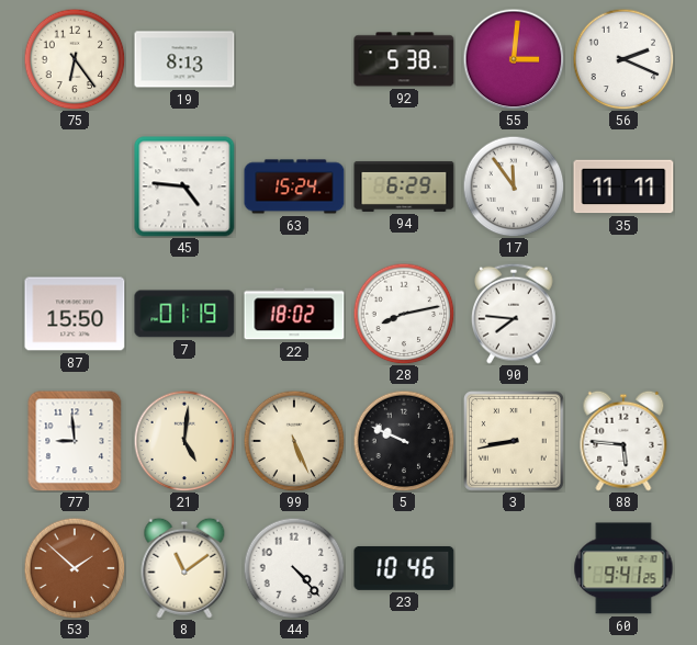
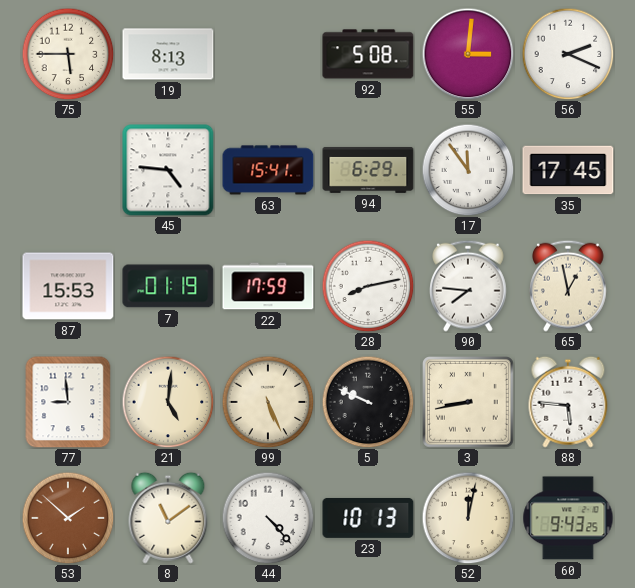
75: 6:24 -> 5:45
92: 5:38 -> 5:08
63: 15:24 -> 15:41
35: 11:11 -> 17:45
87: 15:50 -> 15:53
22: 18:02 -> 17:59
65: none -> 12:58
23: 10:46 -> 10:13
52: none -> 12:02
60: 9:41 -> 9:43
